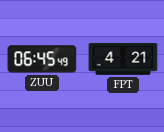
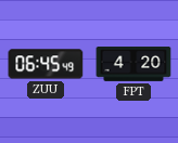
FPT: 4:21 -> 4:20
